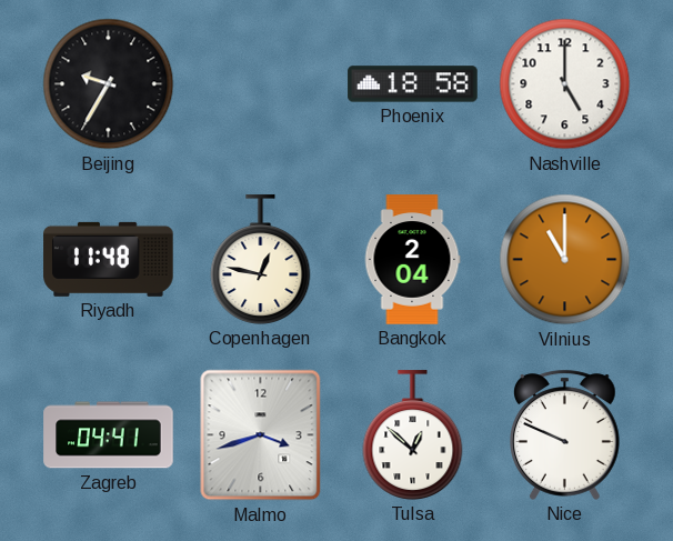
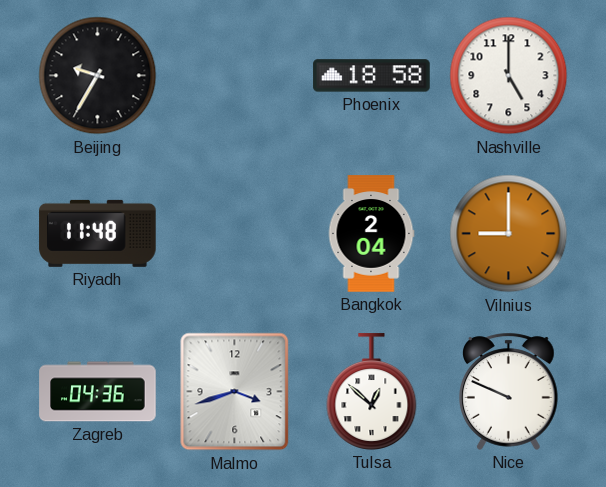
Copenhagen: 12:47 -> none
Vilnius: 11:00 -> 9:00
Zagreb: 04:41 -> 04:36
